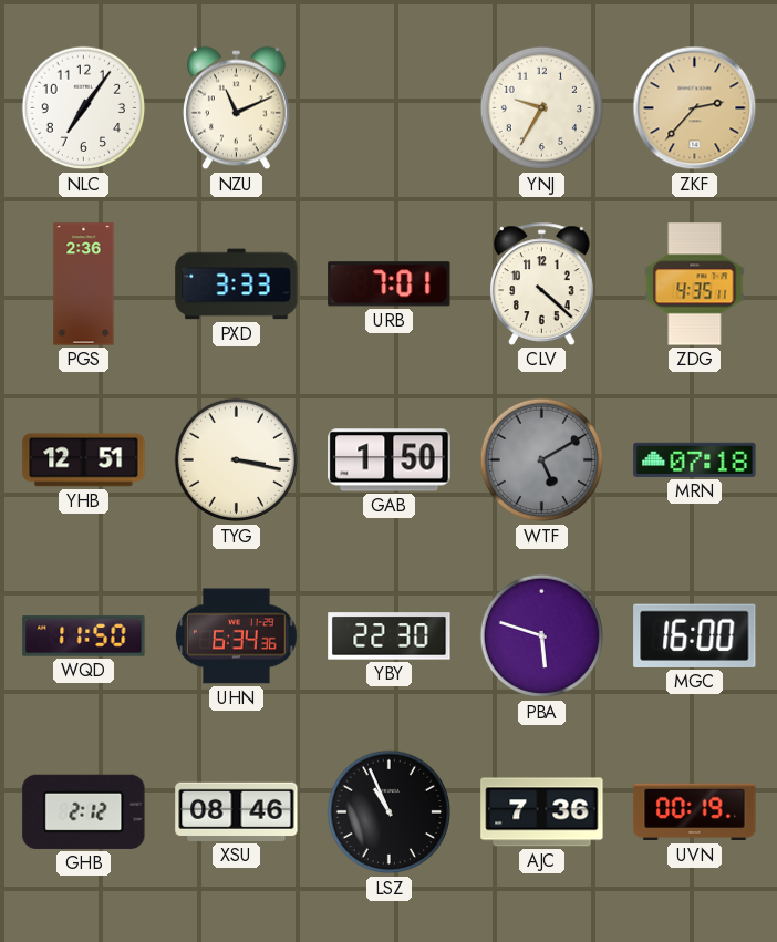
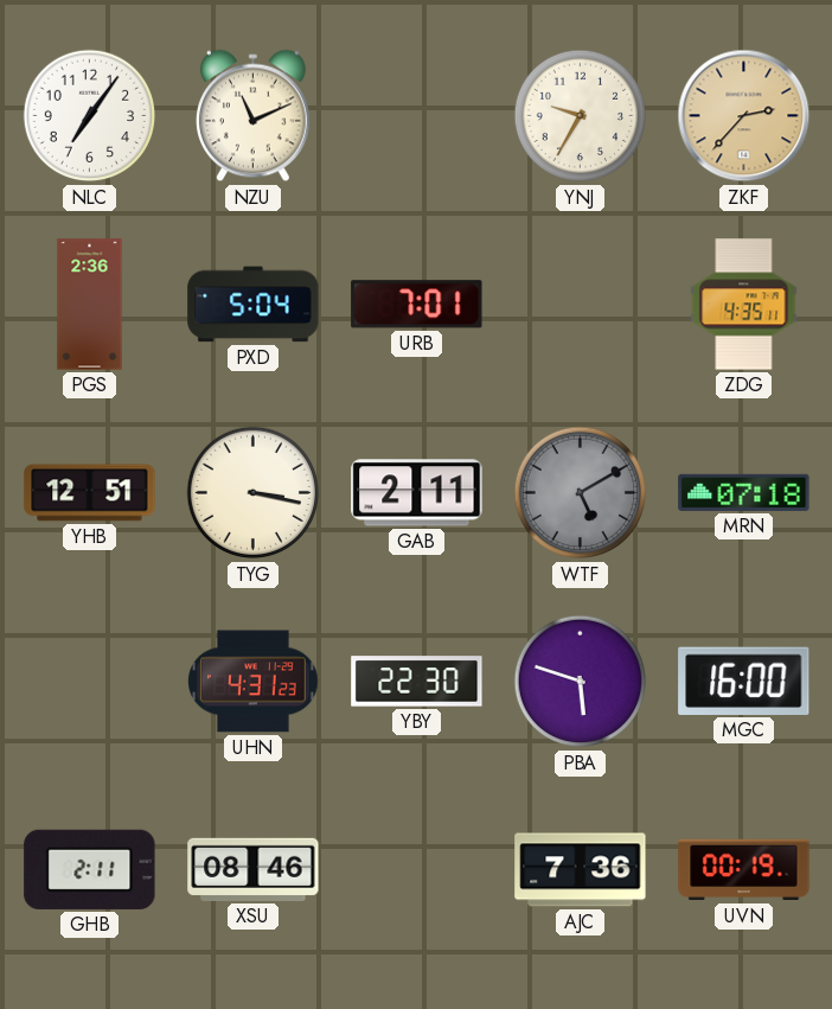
PXD: 3:33 -> 5:04
CLV: 4:22 -> none
GAB: 1:50 -> 2:11
WQD: 11:50 -> none
UHN: 6:34 -> 4:31
GHB: 2:12 -> 2:11
LSZ: 10:56 -> none
